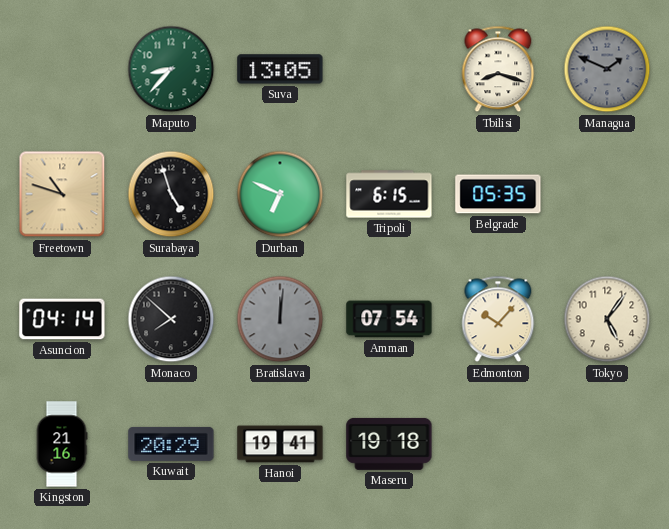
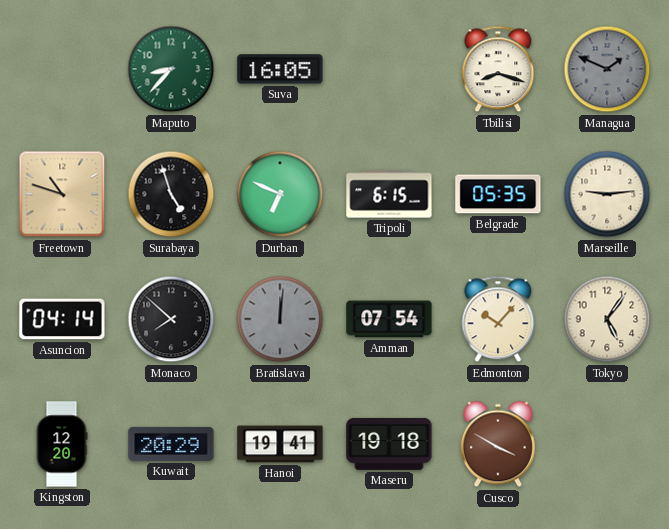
Suva: 13:05 -> 16:05
Marseille: none -> 9:14
Kingston: 21:16 -> 12:20
Cusco: none -> 3:50
